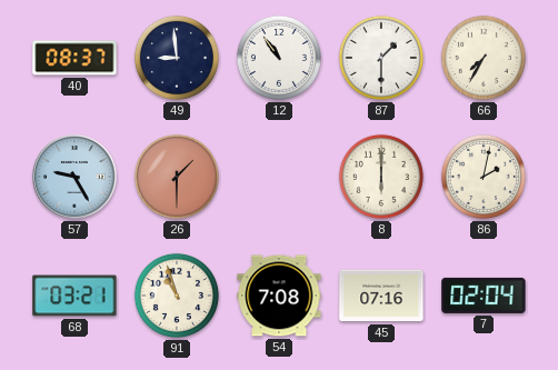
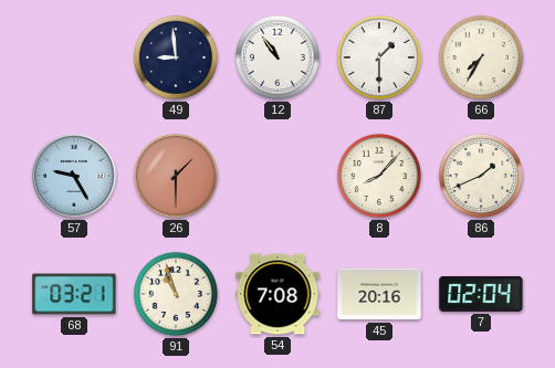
40: 08:37 -> none
8: 6:00 -> 8:07
86: 2:02 -> 1:41
45: 07:16 -> 20:16
